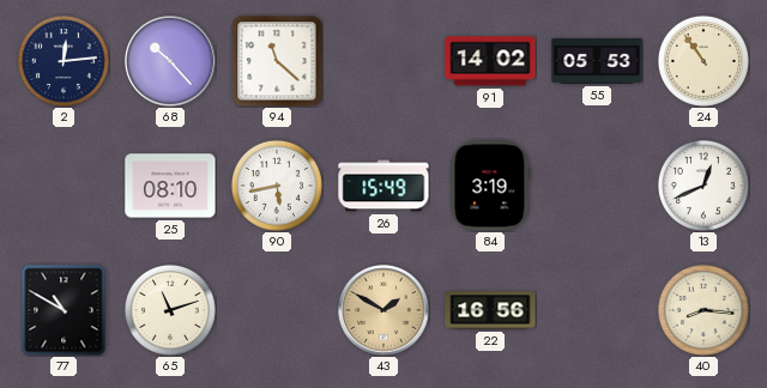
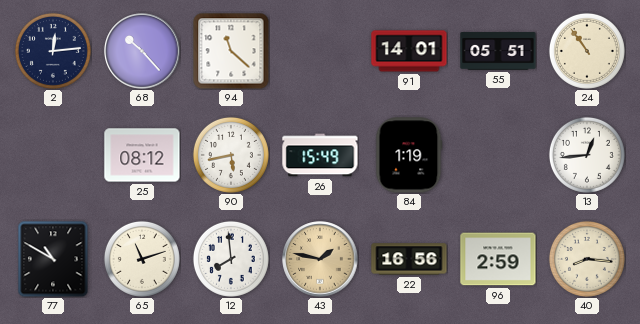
91: 14:02 -> 14:01
55: 05:53 -> 05:51
25: 08:10 -> 08:12
84: 3:19 -> 1:19
13: 12:41 -> 12:44
12: none -> 7:59
43: 1:50 -> 1:47
96: none -> 2:59
